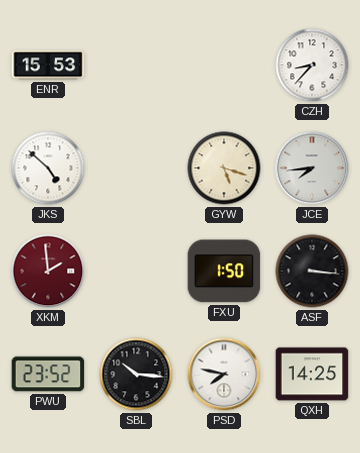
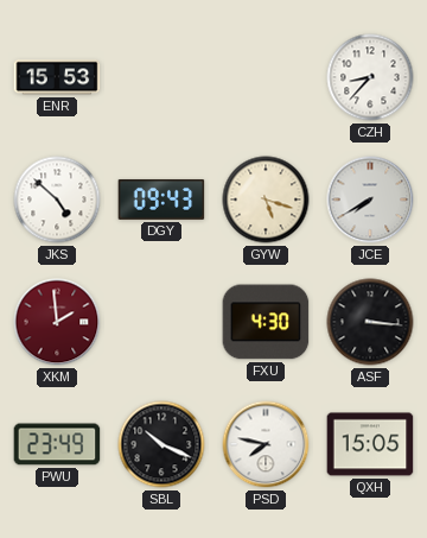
DGY: none -> 09:43
JCE: 7:44 -> 7:40
FXU: 1:50 -> 4:30
PWU: 23:52 -> 23:49
SBL: 10:16 -> 10:19
QXH: 14:25 -> 15:05
